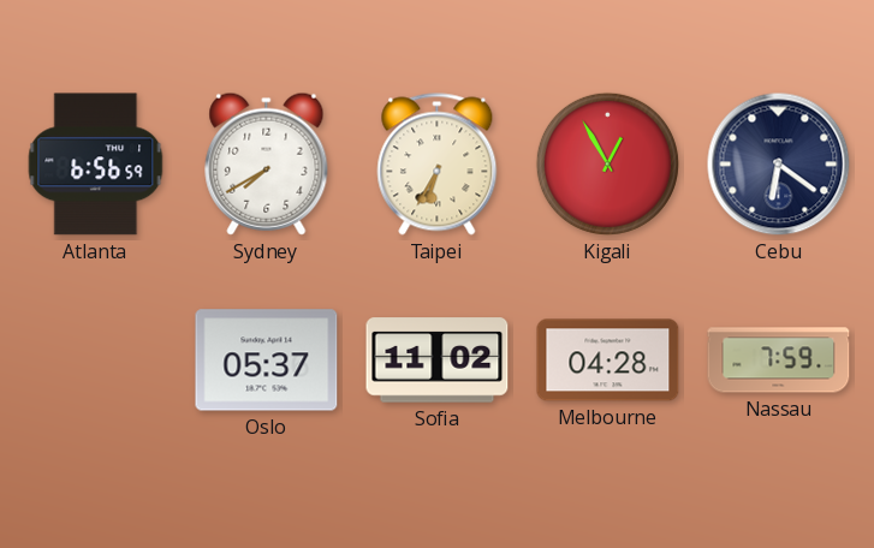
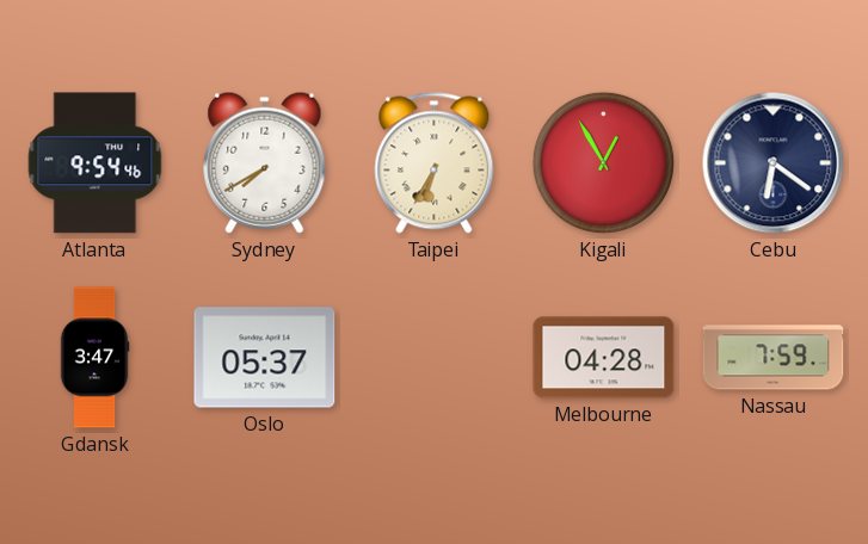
Atlanta: 6:56 -> 9:54
Gdansk: none -> 3:47
Sofia: 11:02 -> none
